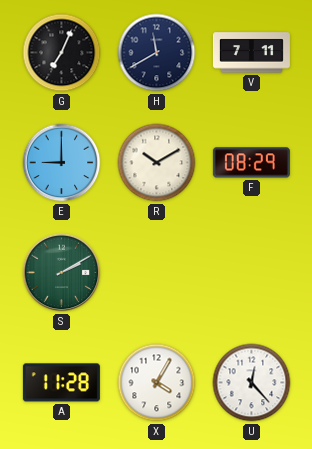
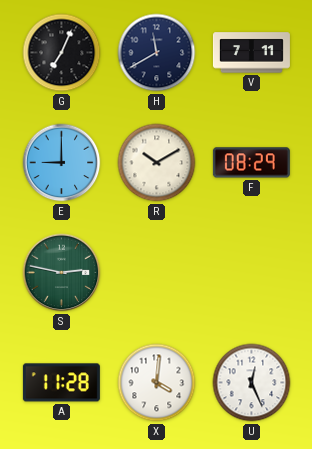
S: 2:10 -> 2:47
X: 4:05 -> 4:01
U: 12:23 -> 12:26
